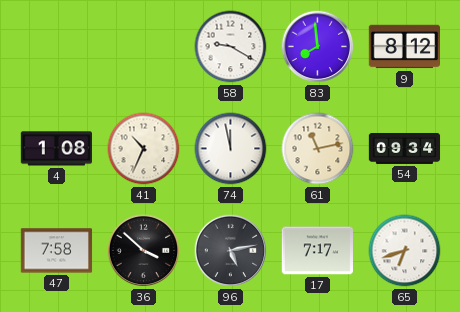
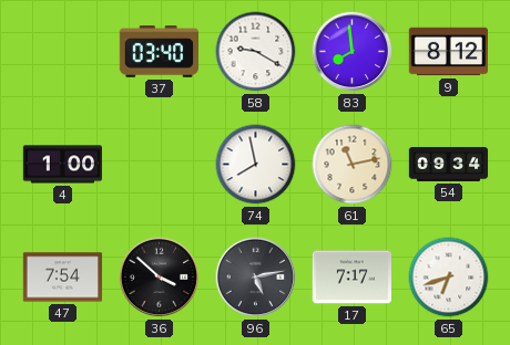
37: none -> 03:40
4: 1:08 -> 1:00
41: 10:34 -> none
74: 11:58 -> 7:58
47: 7:58 -> 7:54
